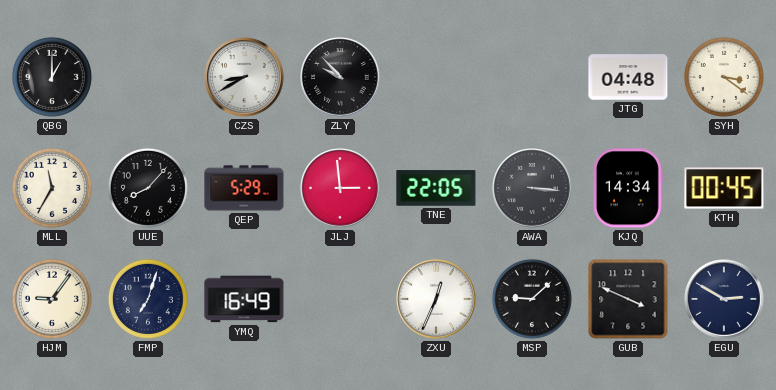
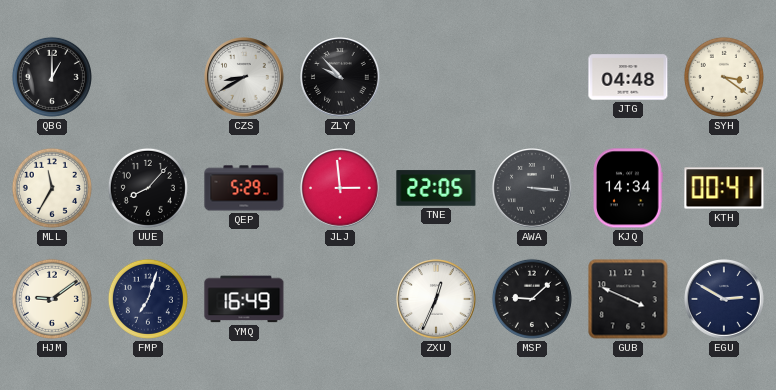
KTH: 00:45 -> 00:41
HJM: 9:06 -> 9:09
